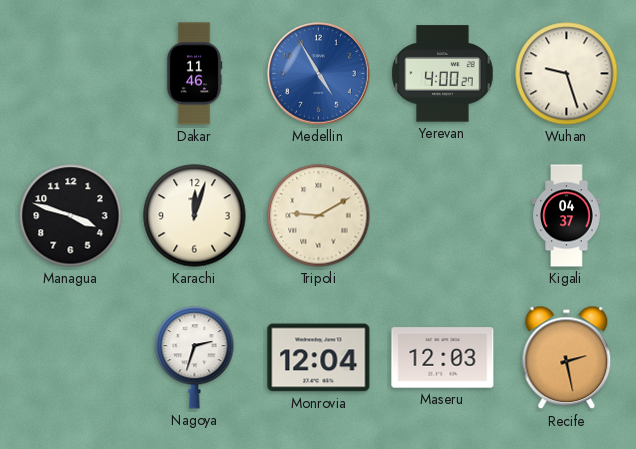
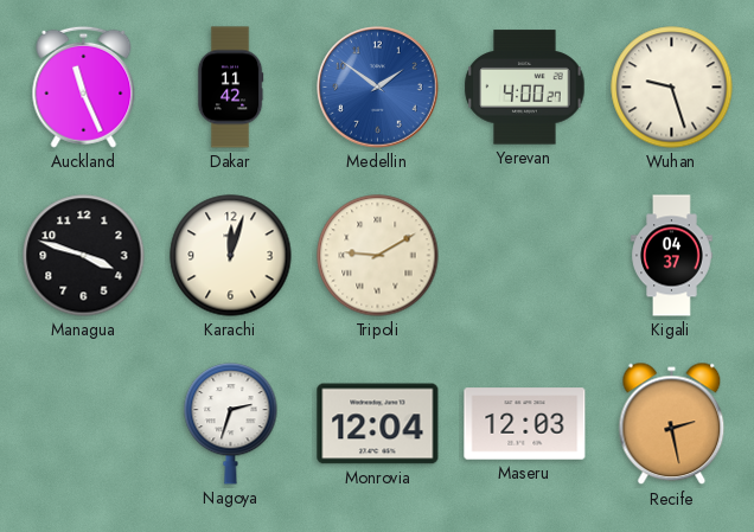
Auckland: none -> 11:26
Dakar: 11:46 -> 11:42
Medellin: 4:55 -> 1:51
